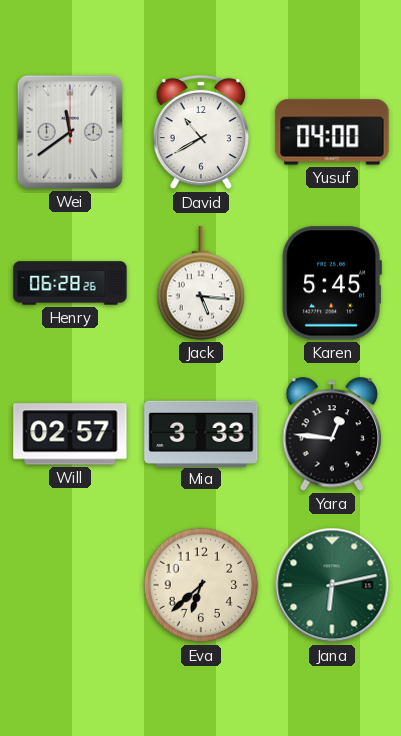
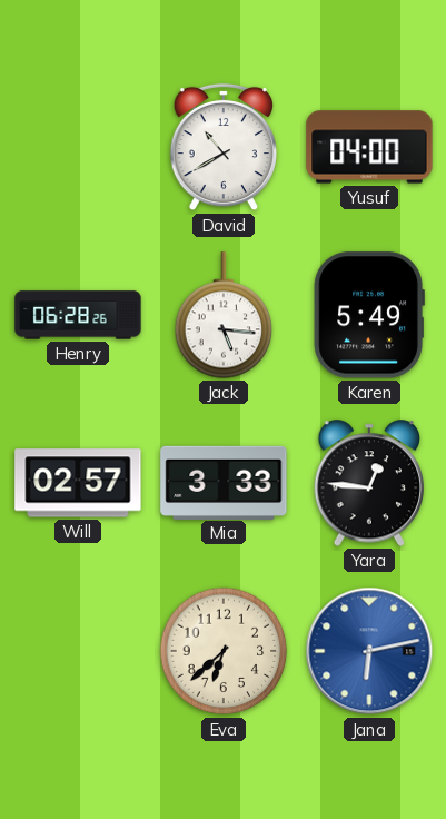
Wei: 11:39 -> none
Karen: 5:45 -> 5:49
Jana dial: green -> blue
